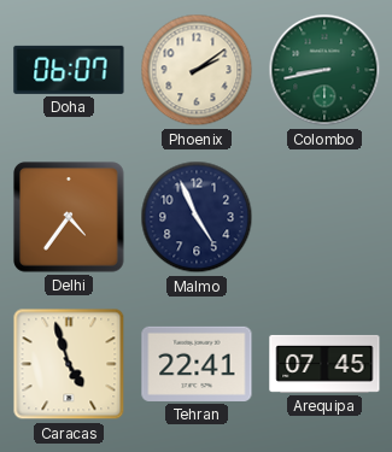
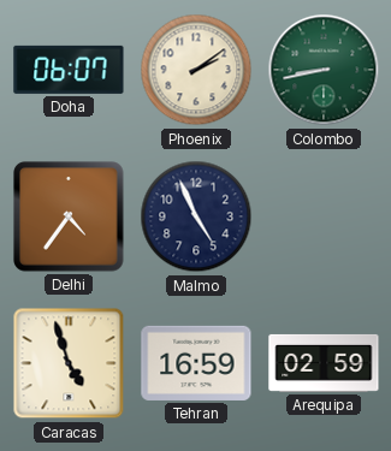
Tehran: 22:41 -> 16:59
Arequipa: 07:45 -> 02:59
